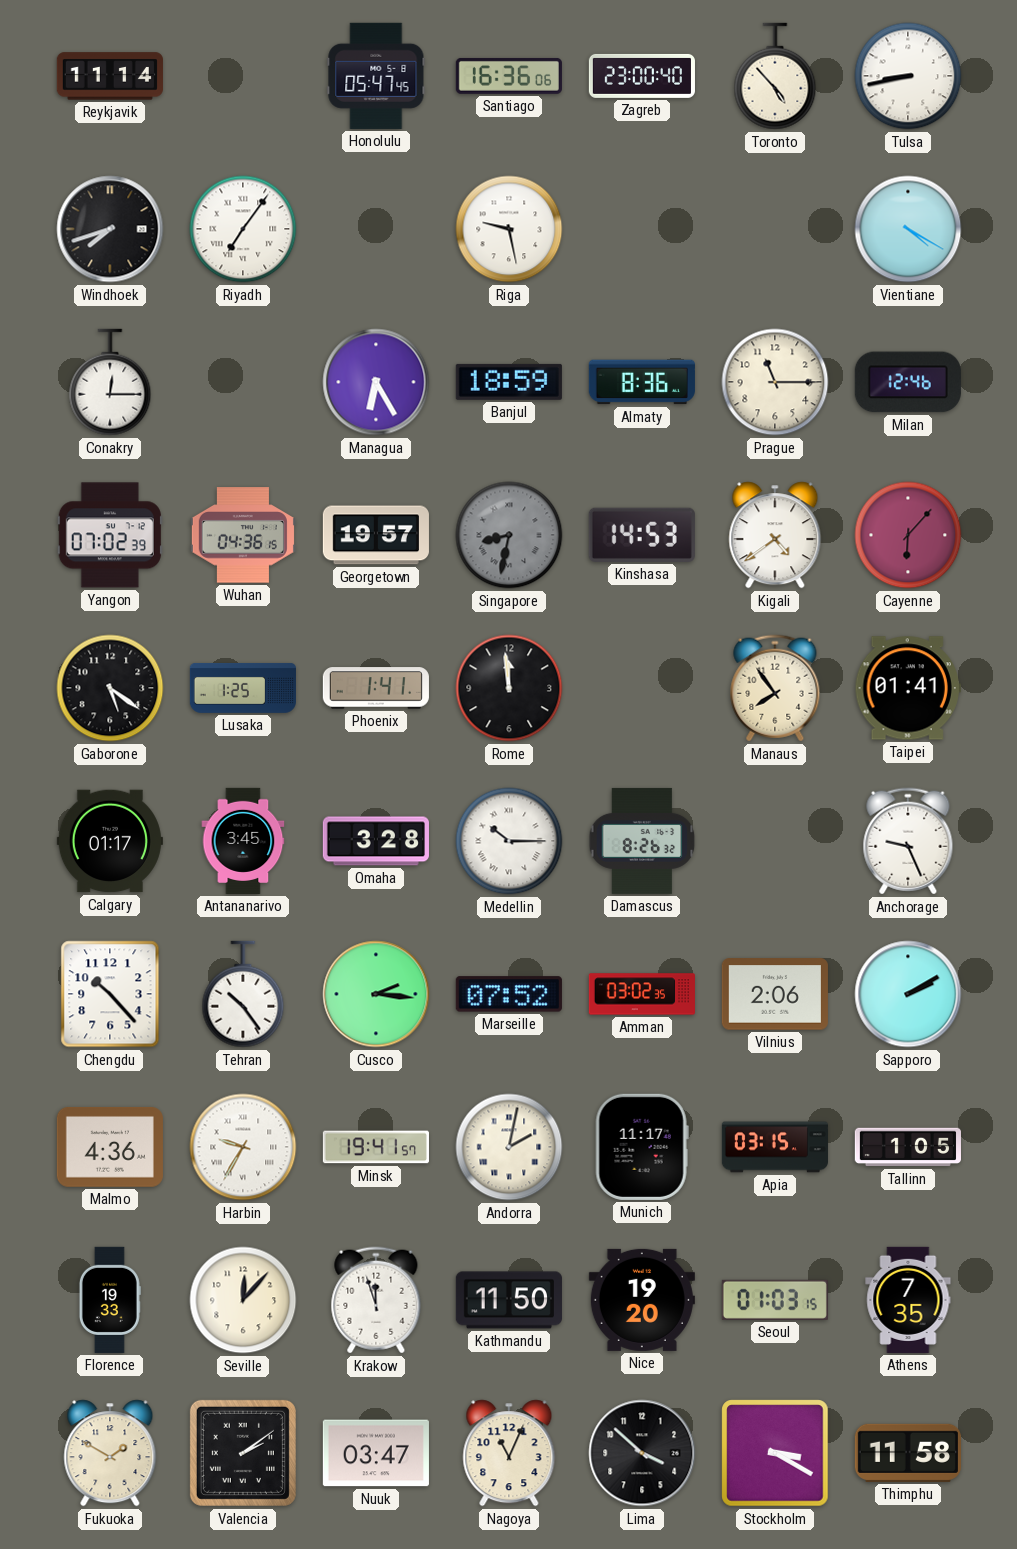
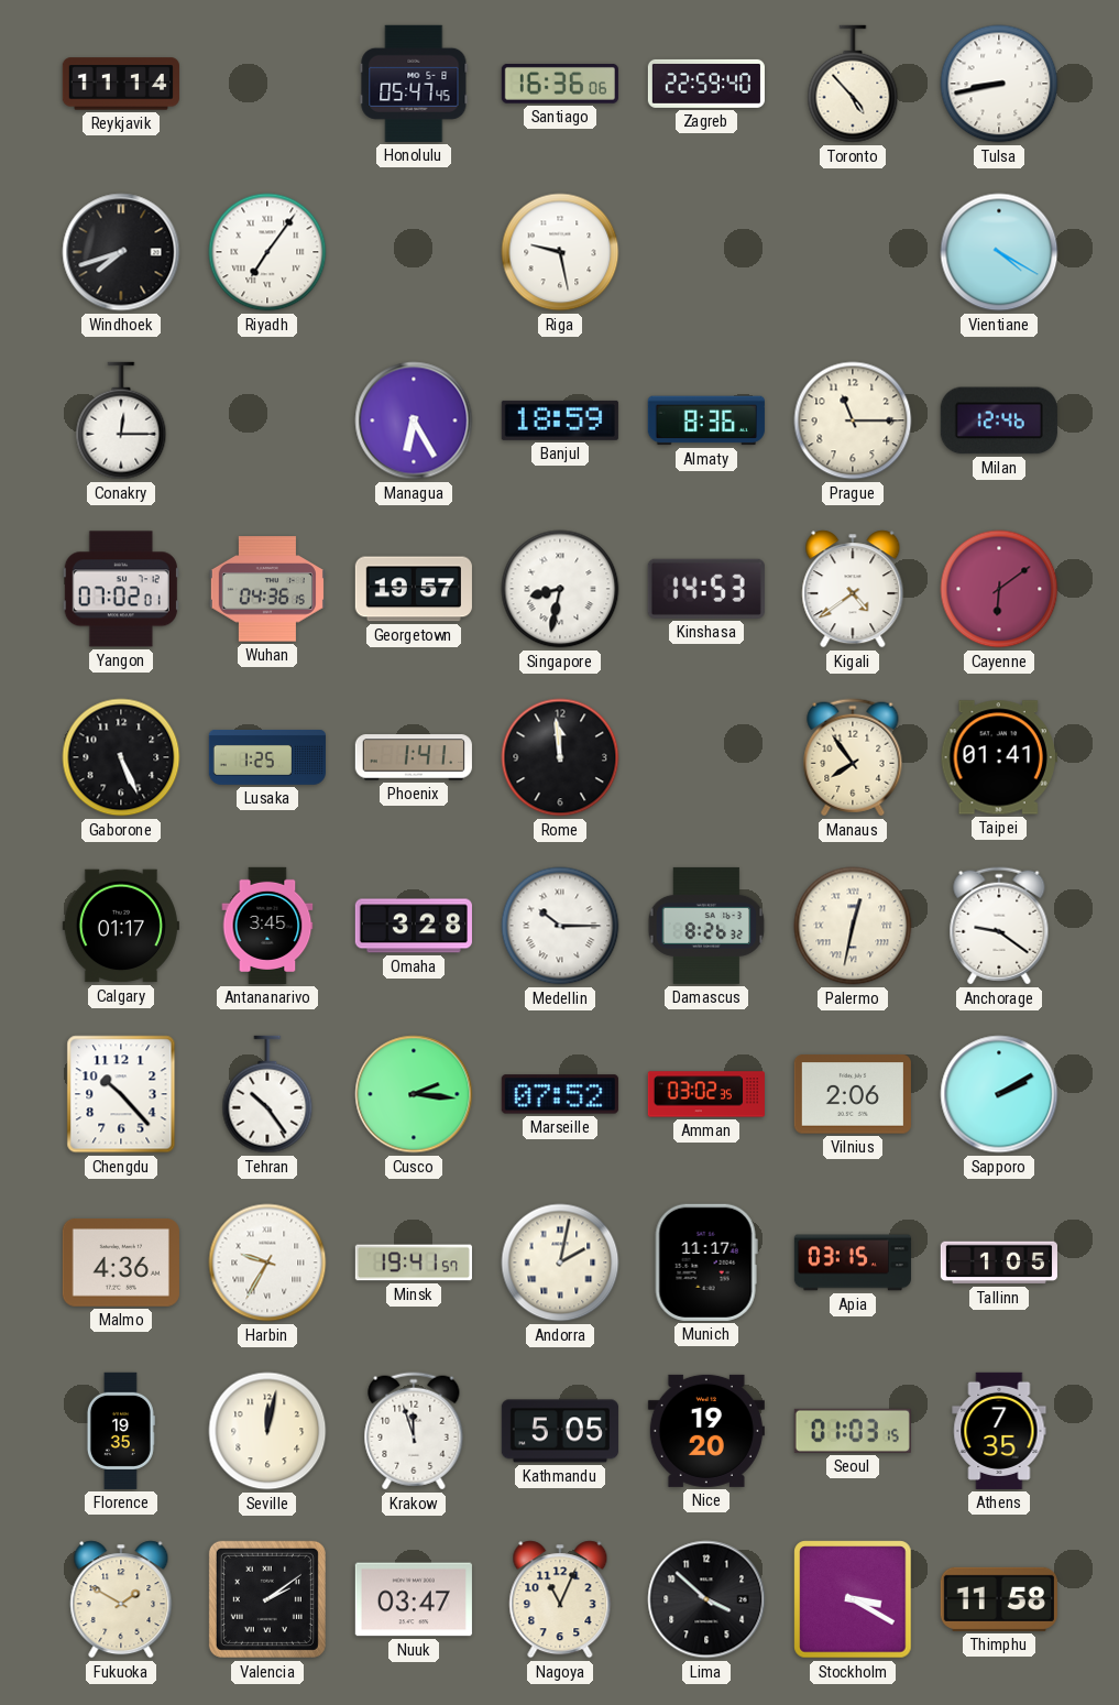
Zagreb: 23:00 -> 22:59
Yangon: 07:02:39 -> 07:02:01
Singapore dial: grey -> white
Cayenne: 6:07 -> 6:09
Gaborone: 5:21 -> 5:26
Palermo: none -> 12:32
Anchorage: 9:26 -> 9:21
Florence: 19:33 -> 19:35
Seville: 12:07 -> 12:02
Kathmandu: 11:50 -> 5:05
